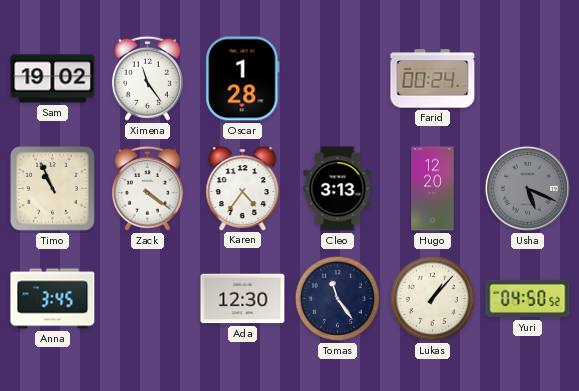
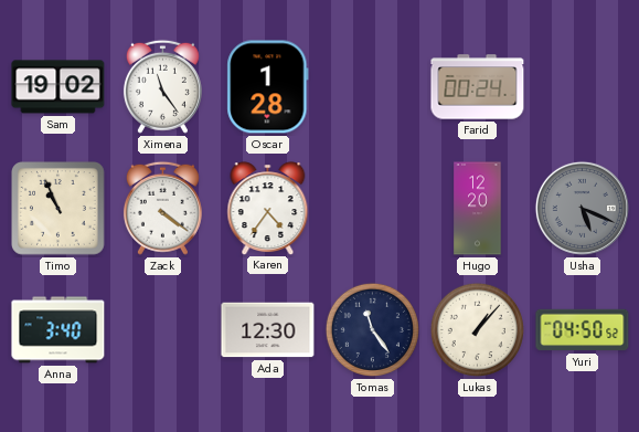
Cleo: 3:13 -> none
Anna: 3:45 -> 3:40
